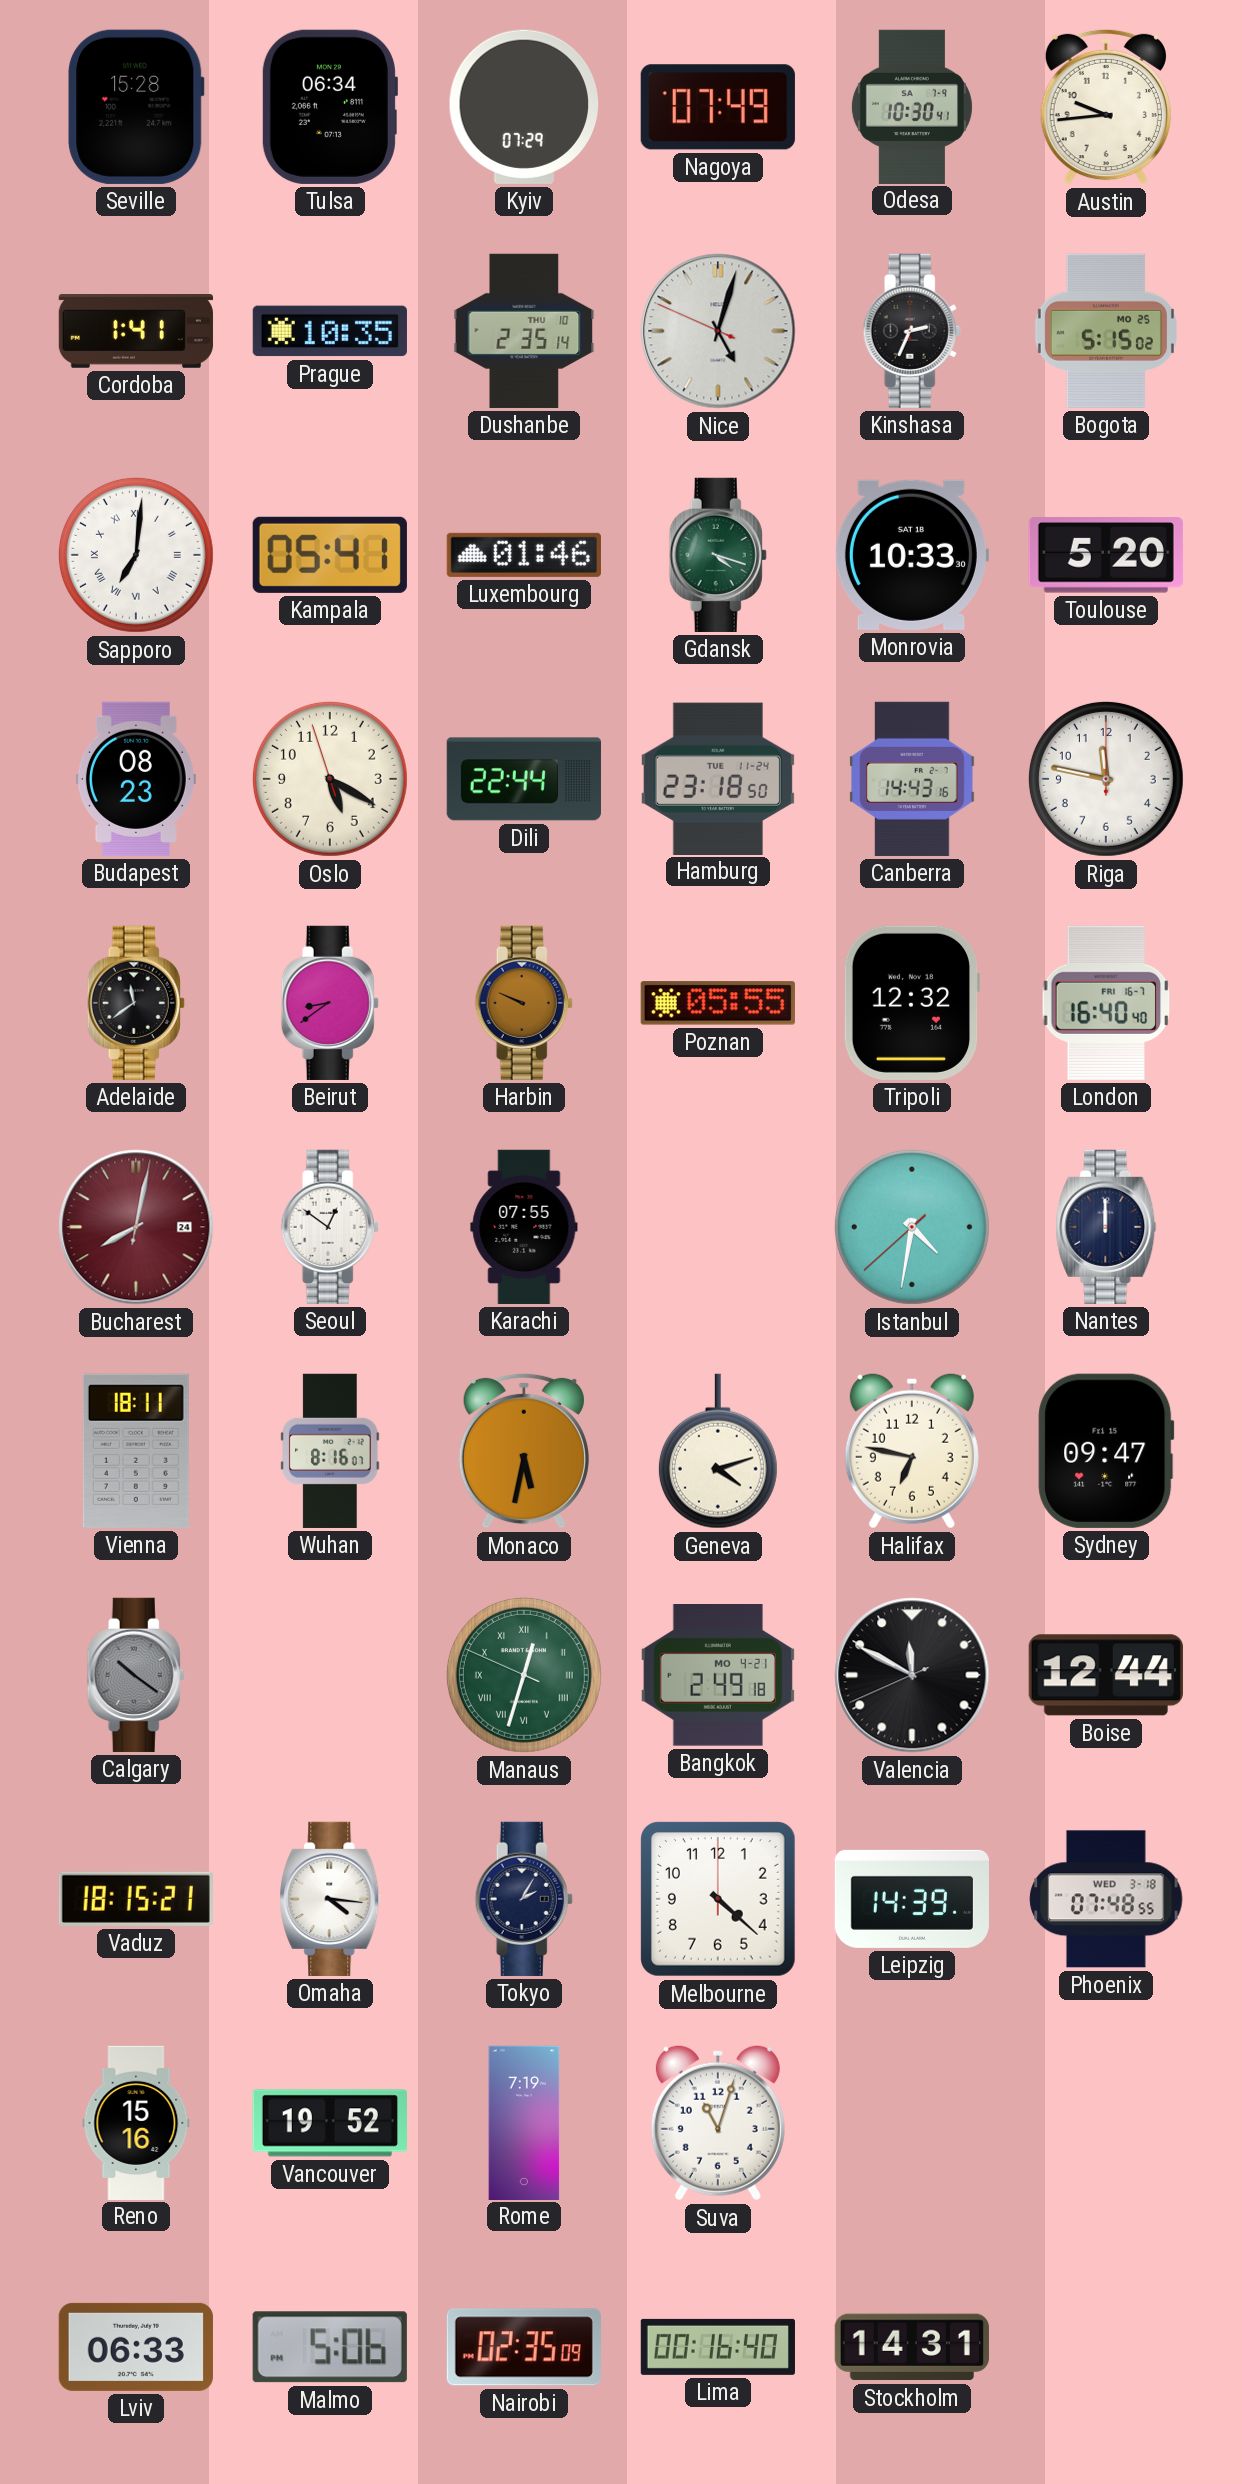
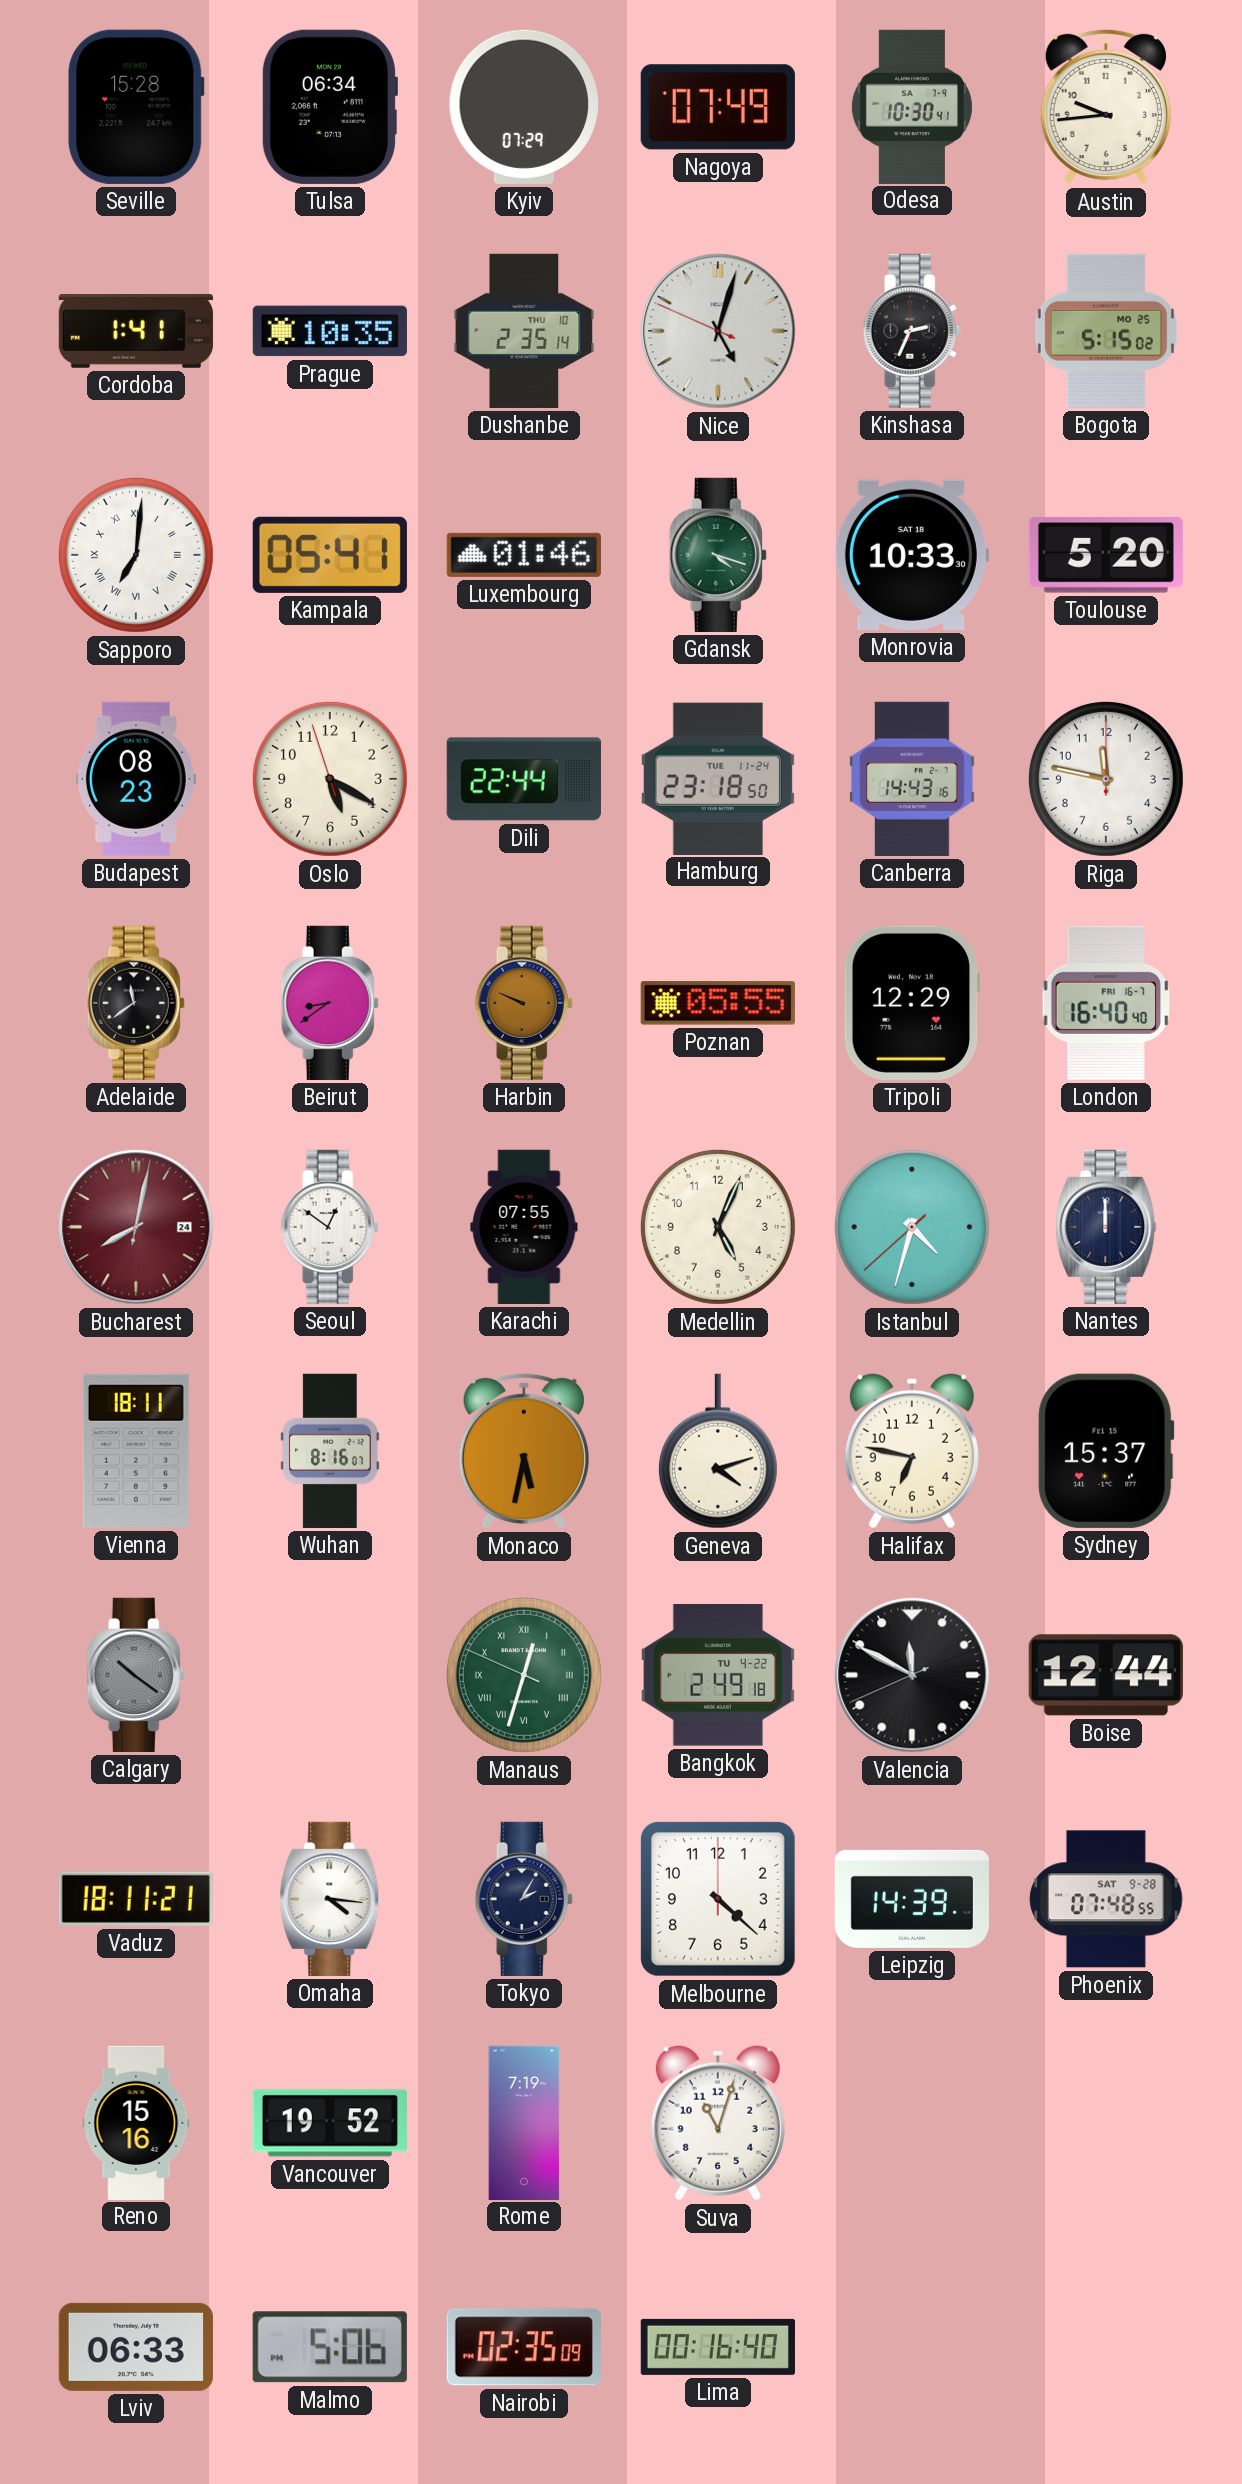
Tripoli: 12:32 -> 12:29
Medellin: none -> 5:04
Istanbul: 4:31 -> 4:32
Sydney: 09:47 -> 15:37
Bangkok date: MO 4-21 -> TU 4-22
Vaduz: 18:15 -> 18:11
Phoenix date: WED 3-18 -> SAT 9-28
Stockholm: 14:31 -> none
